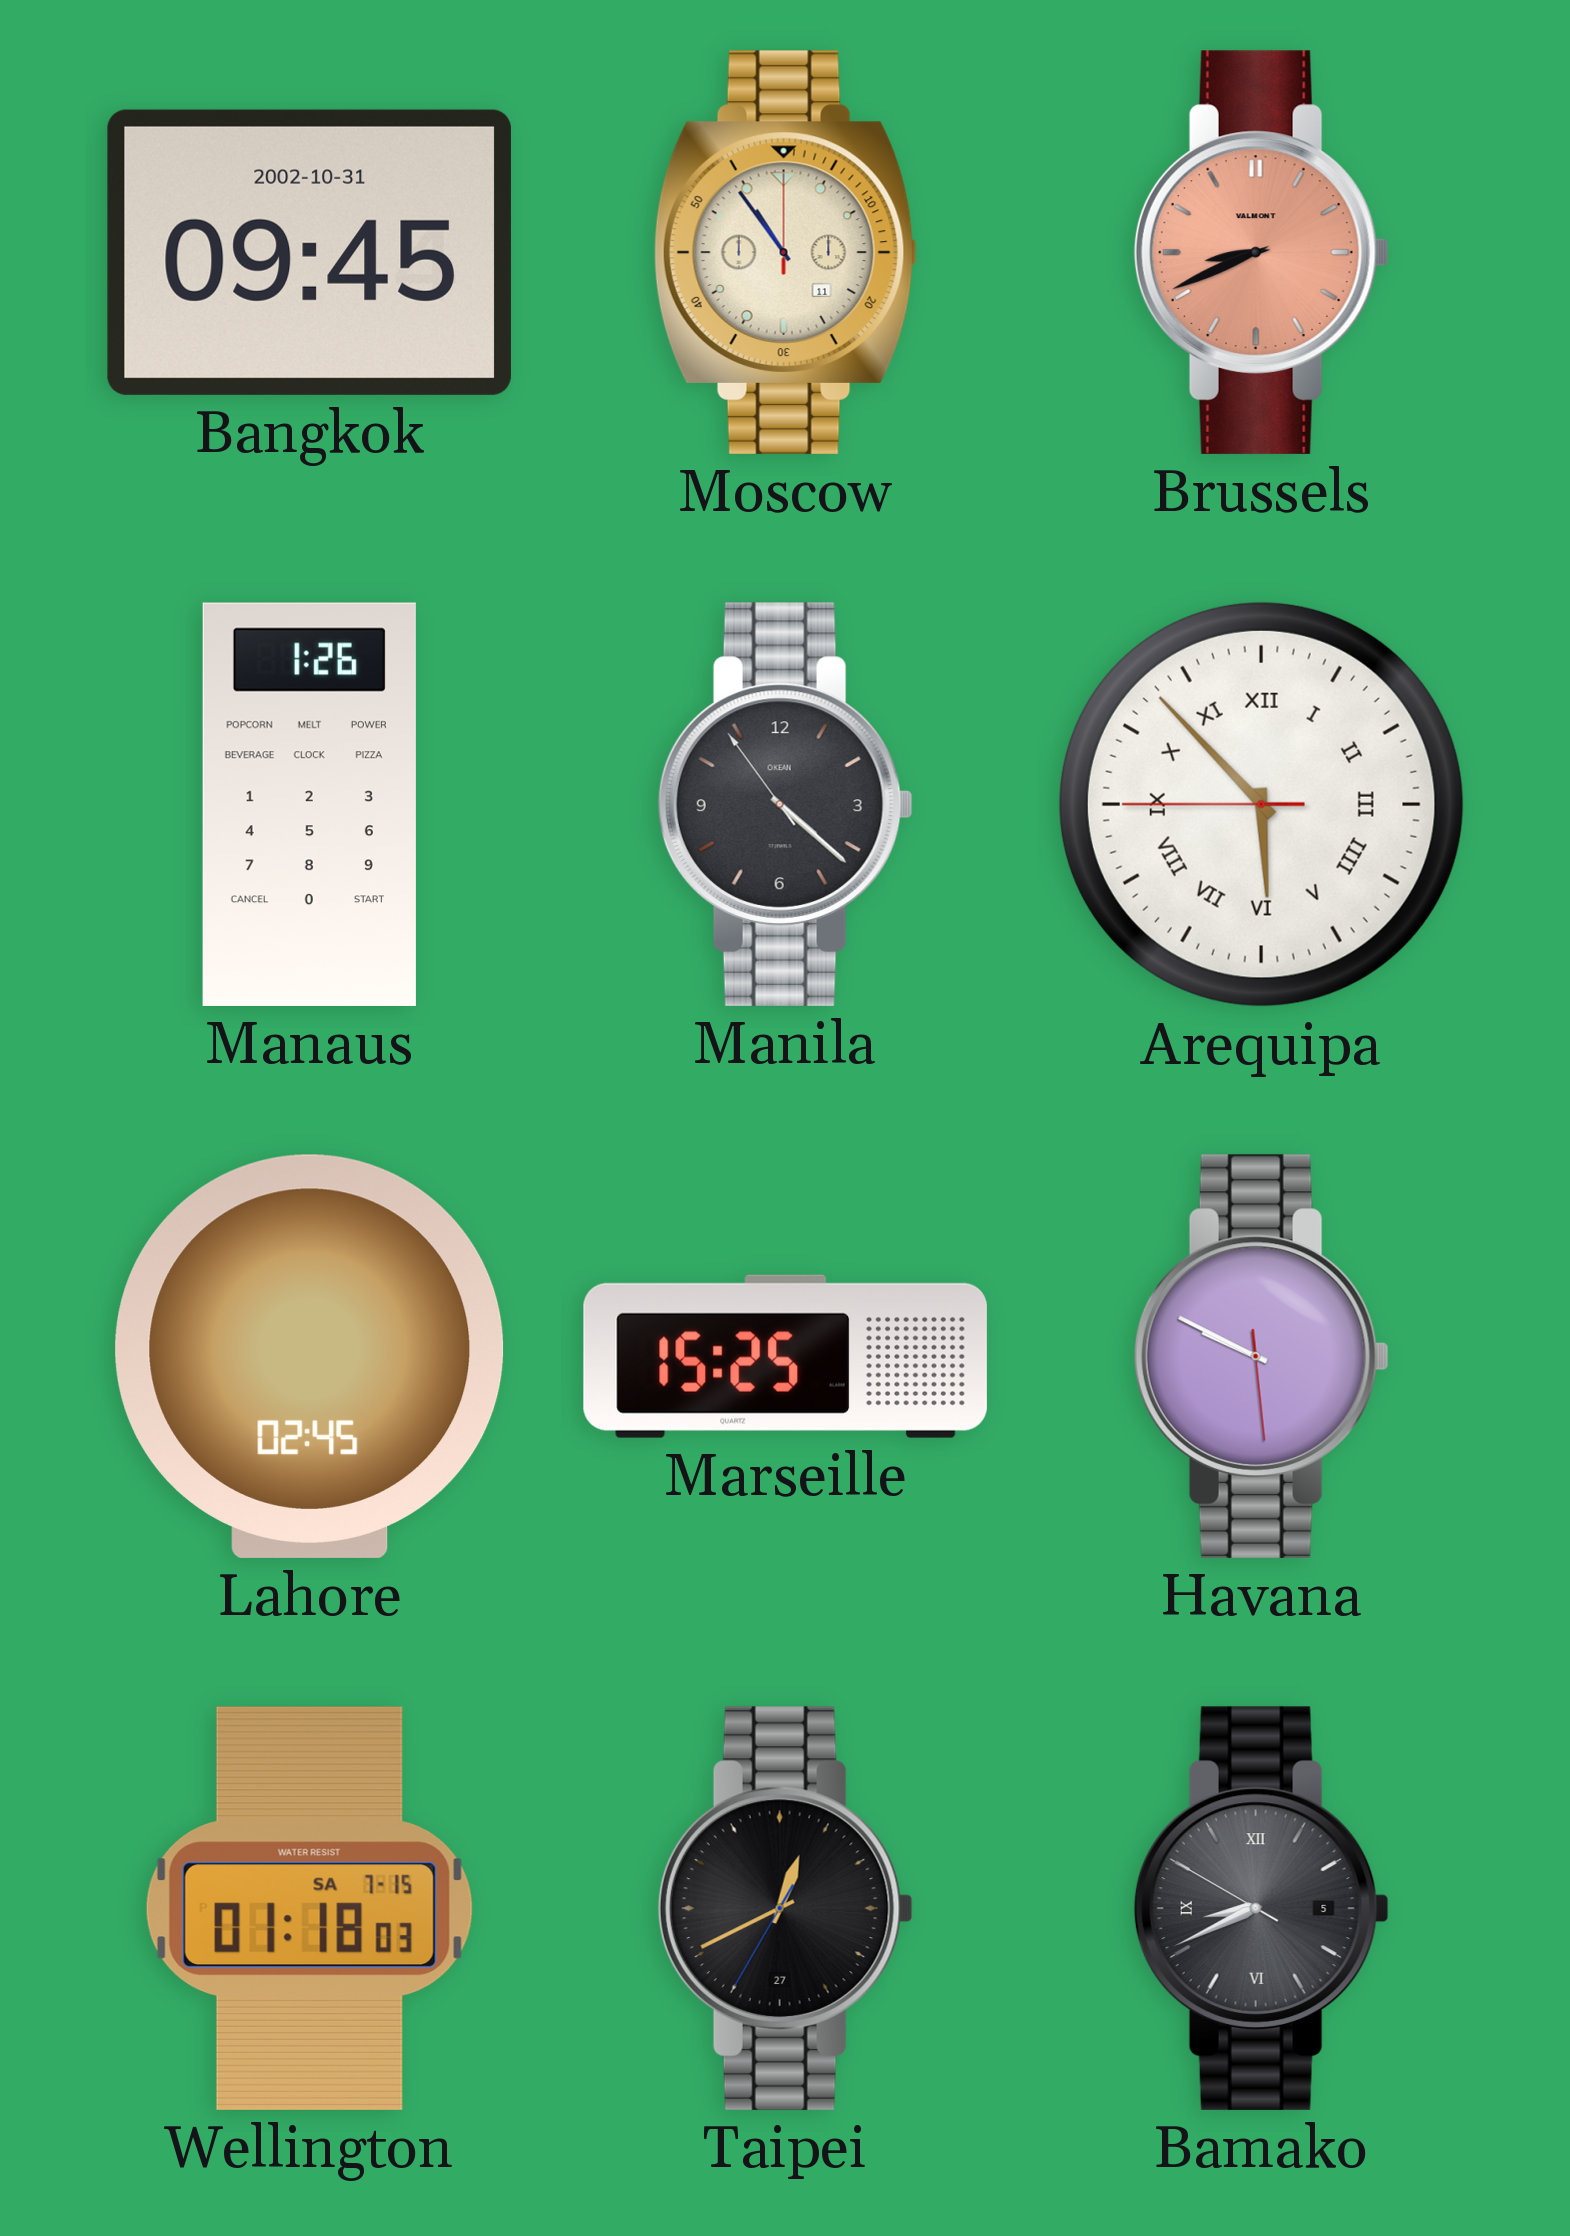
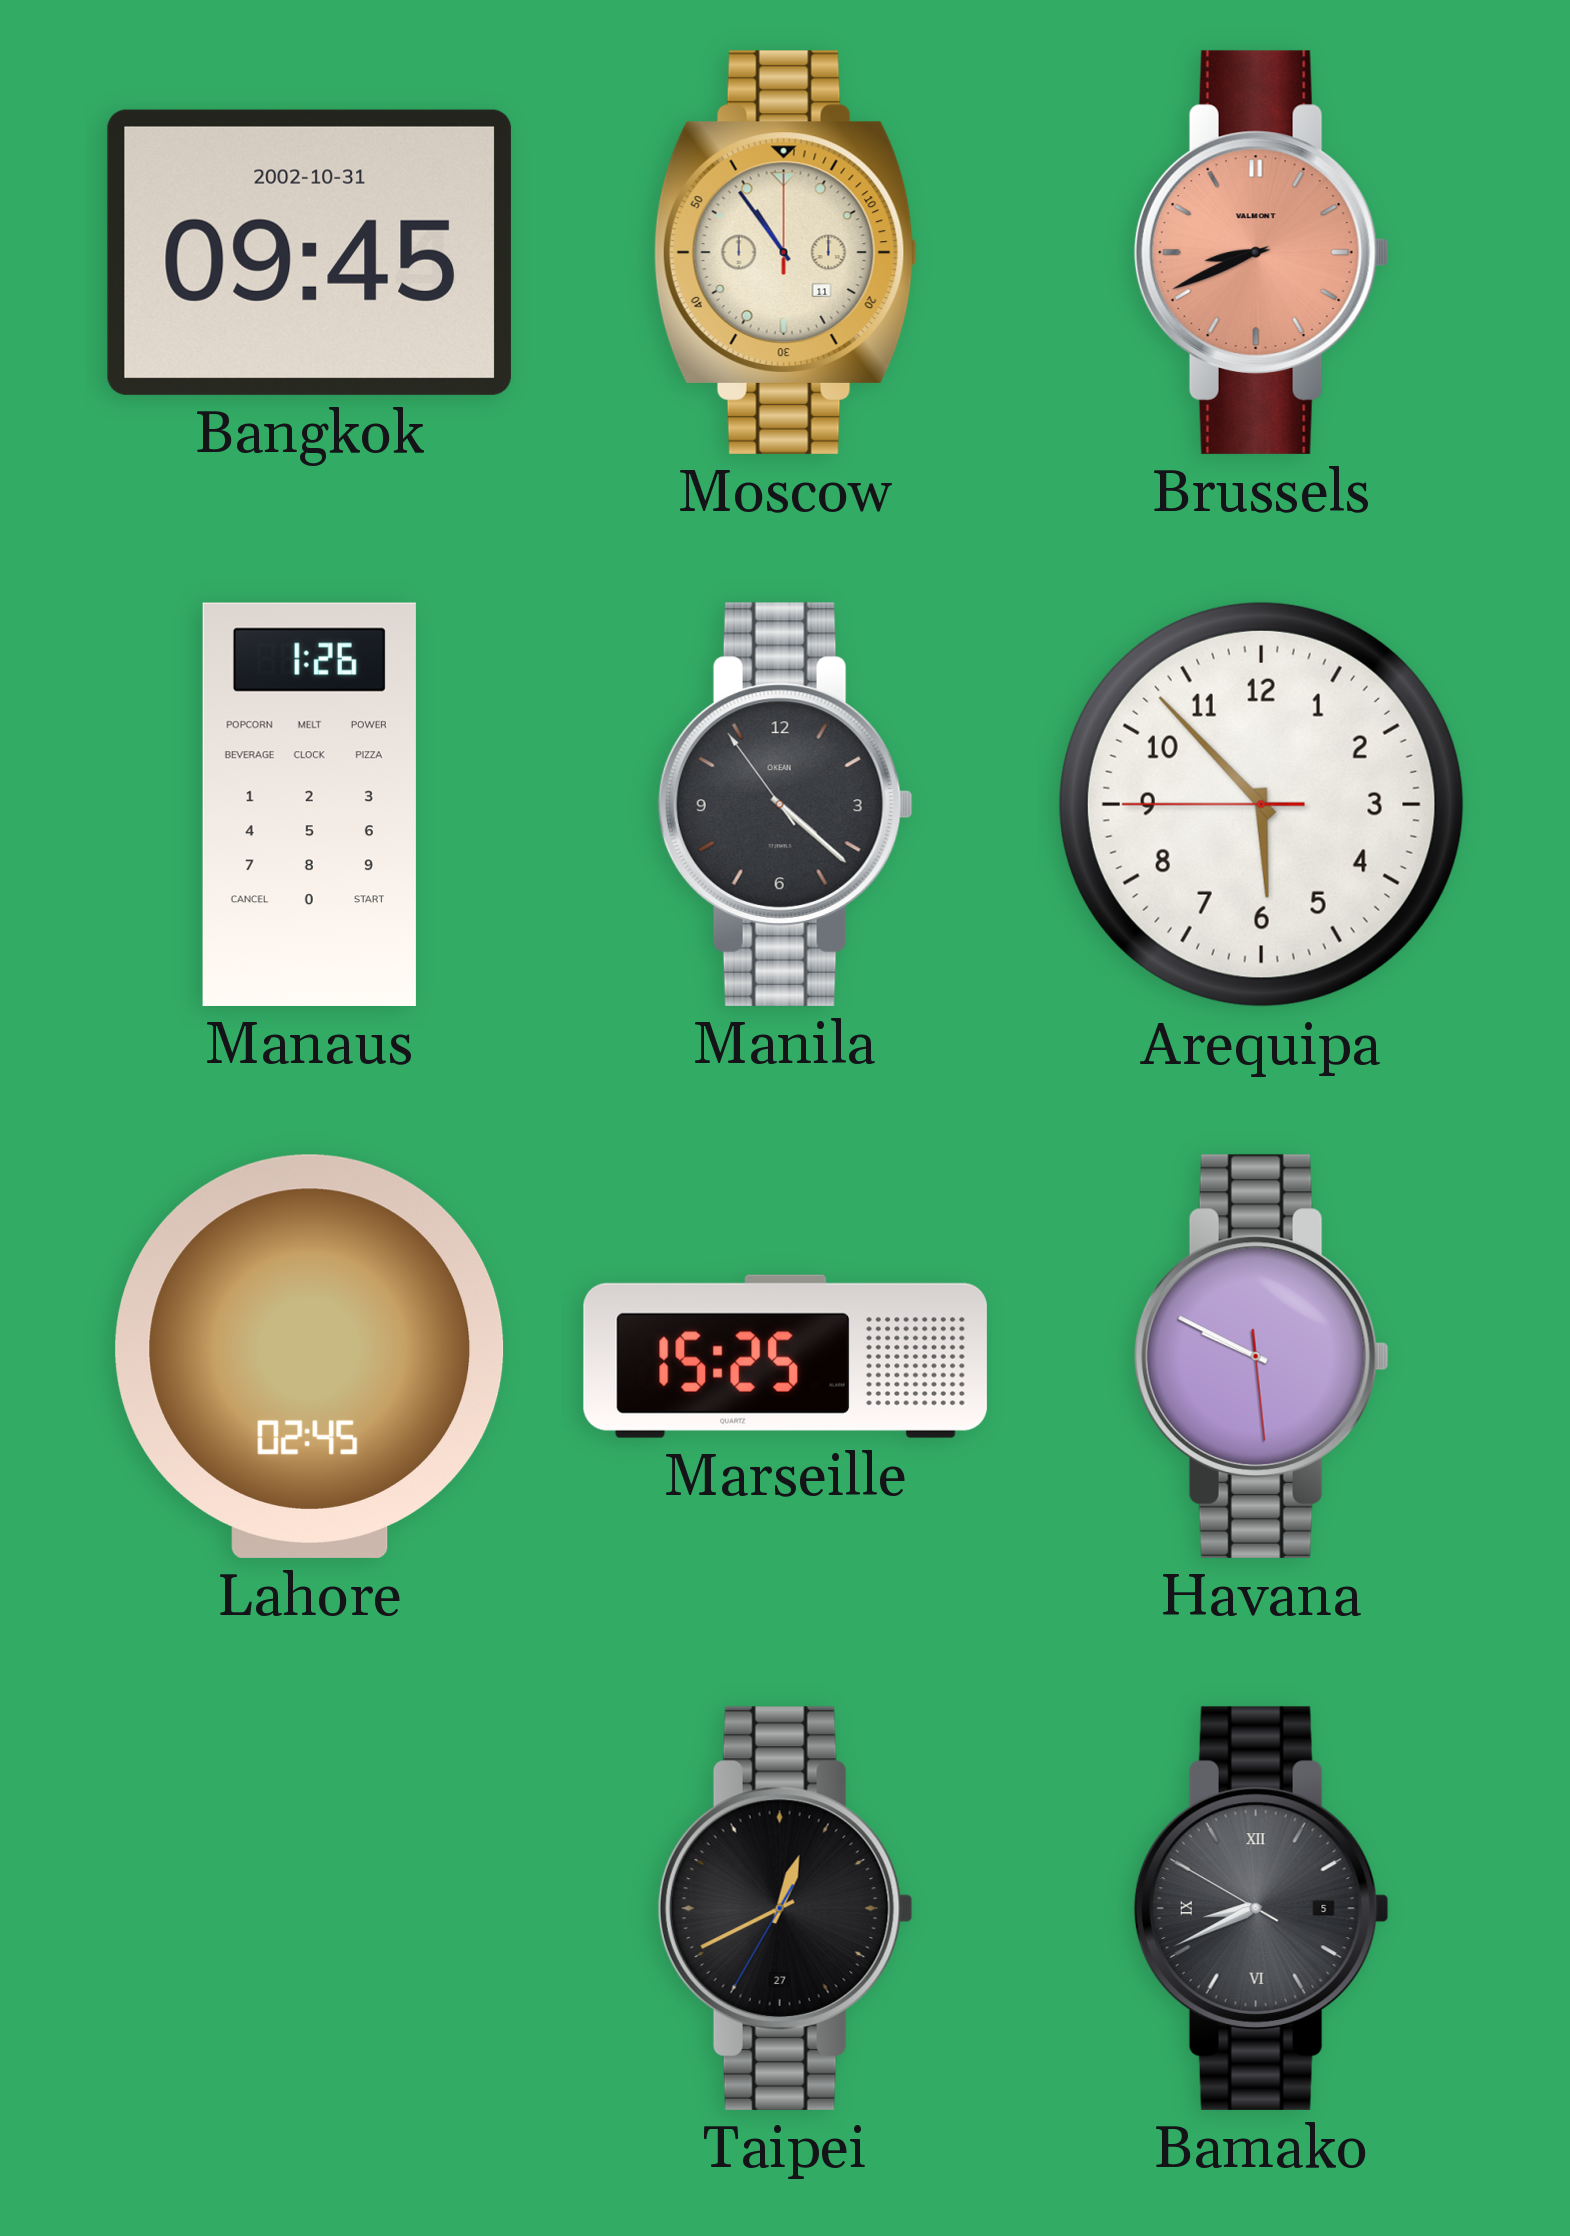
Arequipa numerals: Roman -> Arabic
Wellington: 01:18 -> none
